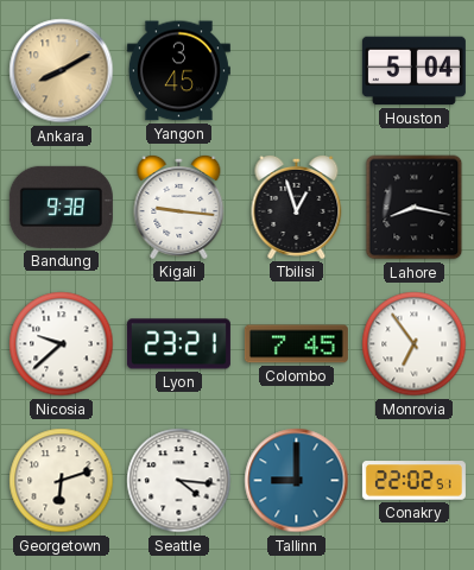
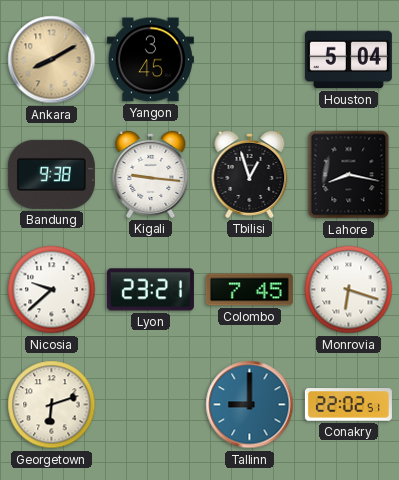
Monrovia: 6:54 -> 6:18
Seattle: 4:16 -> none
